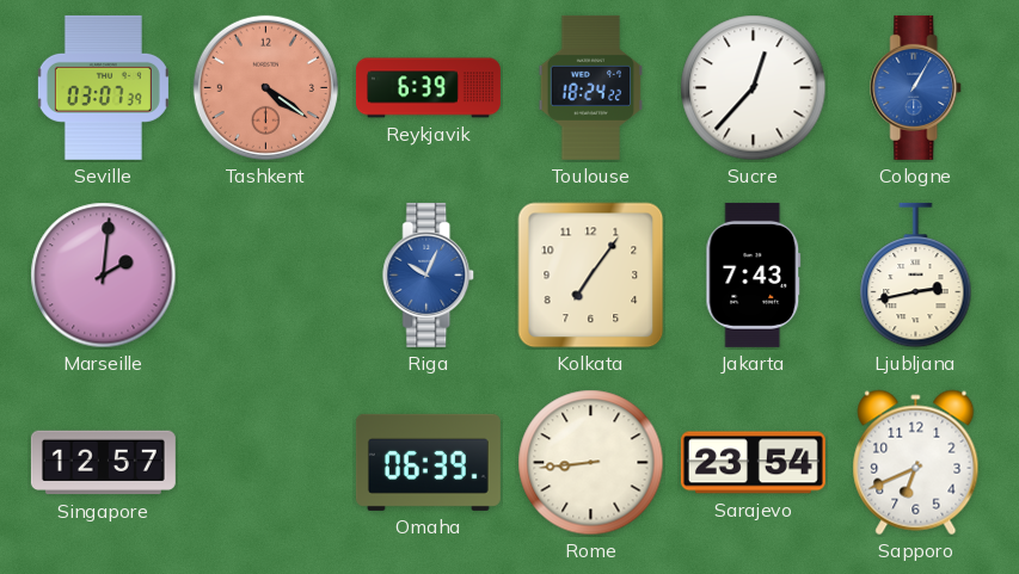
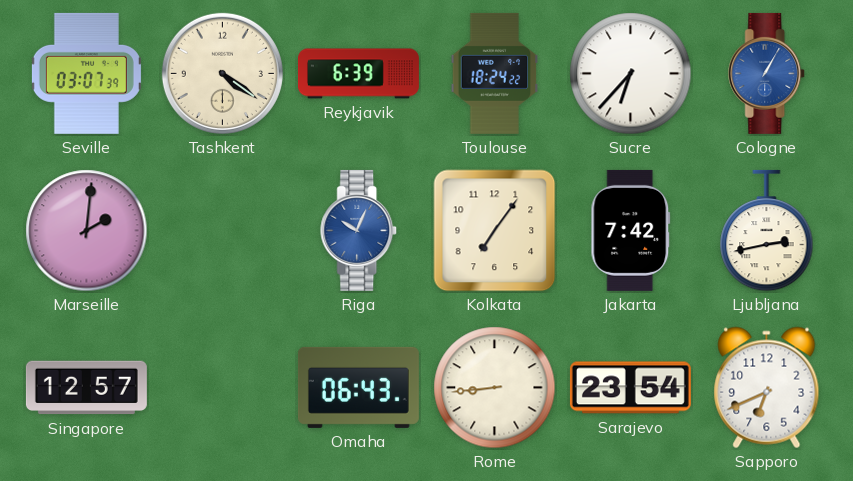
Tashkent dial: salmon -> cream
Sucre: 12:37 -> 6:37
Jakarta: 7:43 -> 7:42
Omaha: 06:39 -> 06:43
